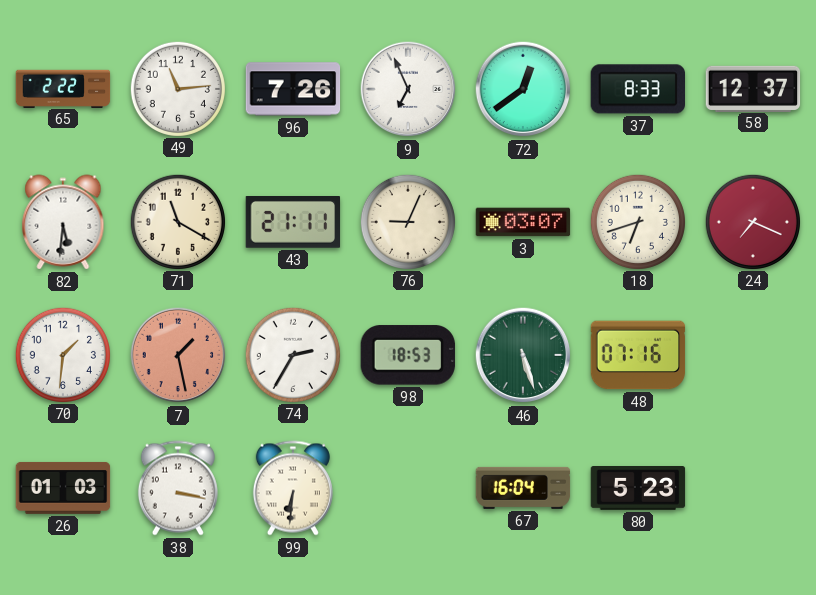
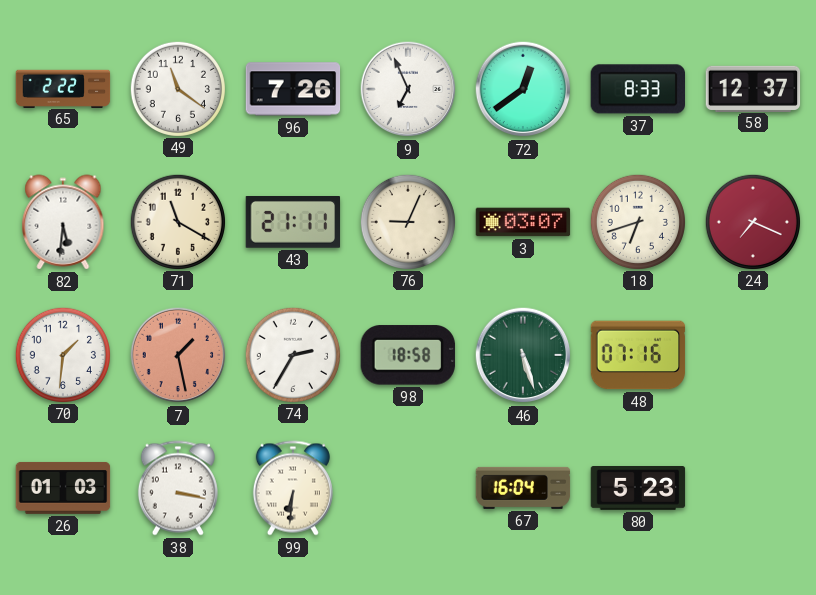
49: 11:14 -> 11:21
98: 18:53 -> 18:58
